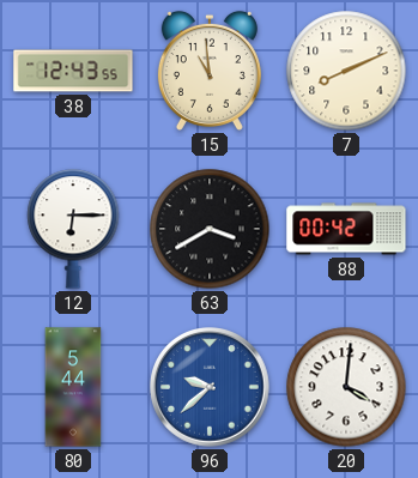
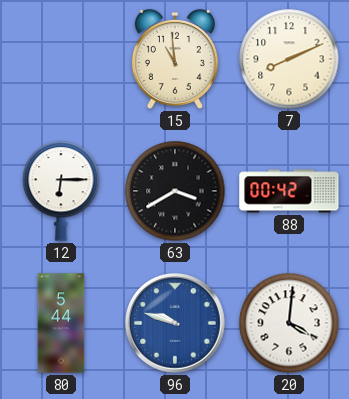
38: 12:43 -> none
96: 9:38 -> 9:48
